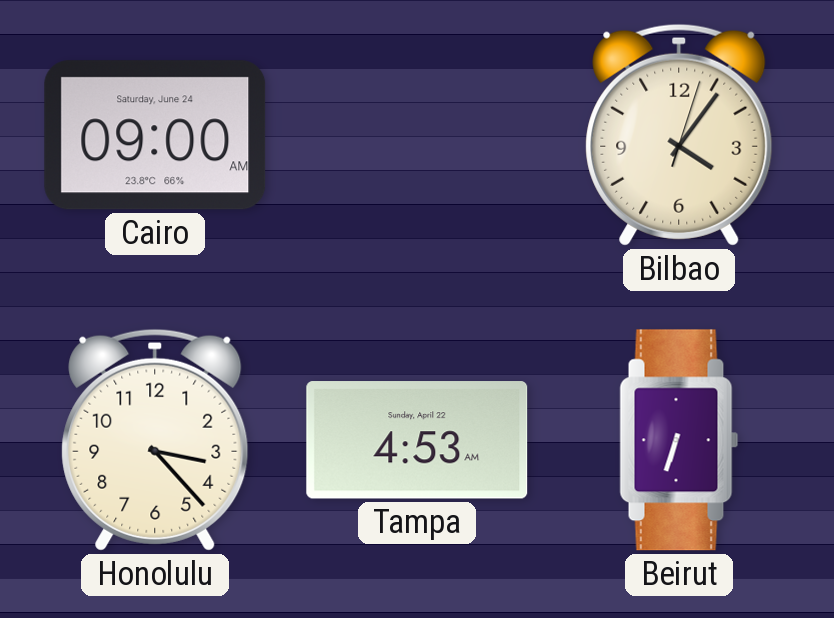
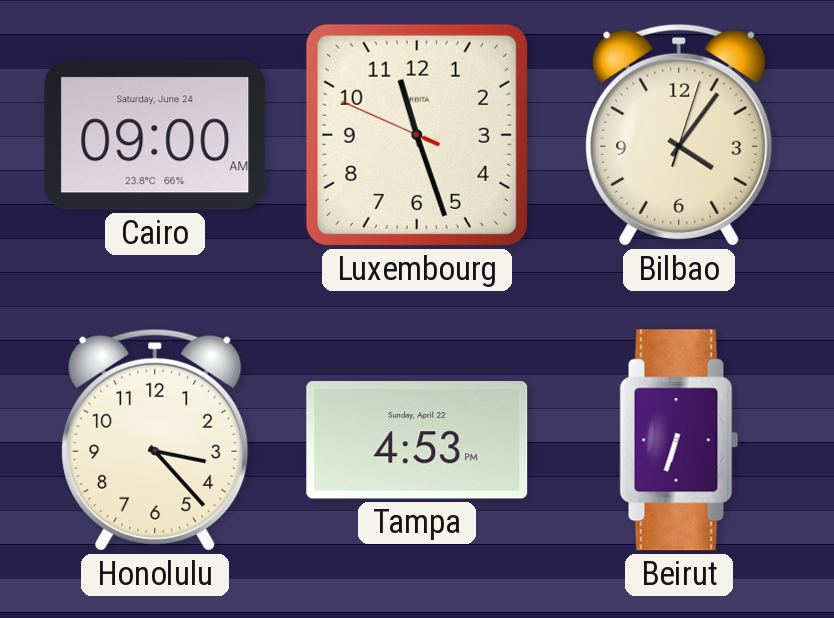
Luxembourg: none -> 11:26
Tampa: 4:53 AM -> 4:53 PM
